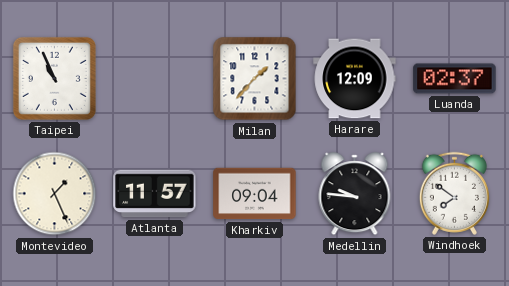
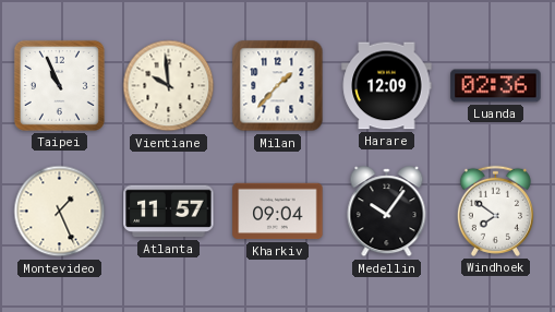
Vientiane: none -> 9:59
Luanda: 02:37 -> 02:36
Medellin: 9:46 -> 10:06
